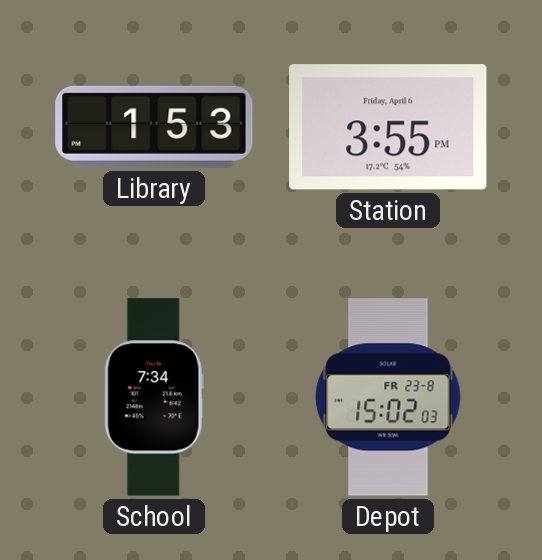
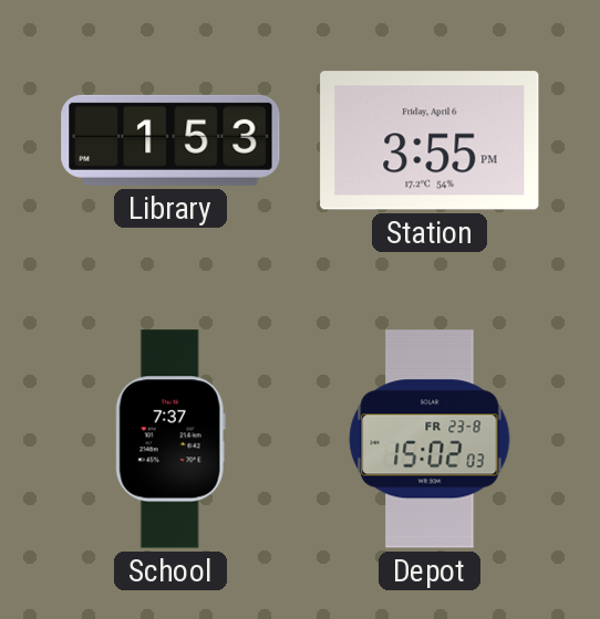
School: 7:34 -> 7:37
